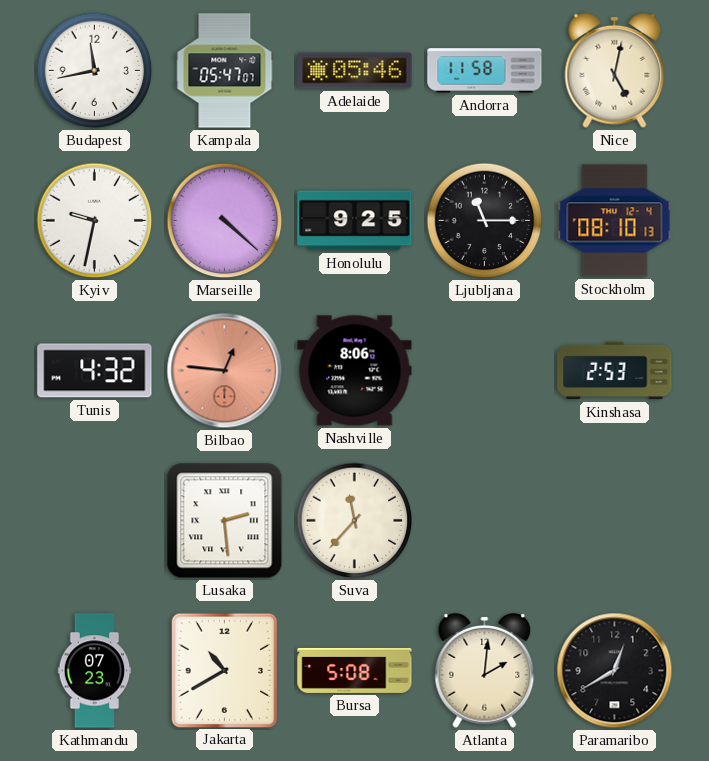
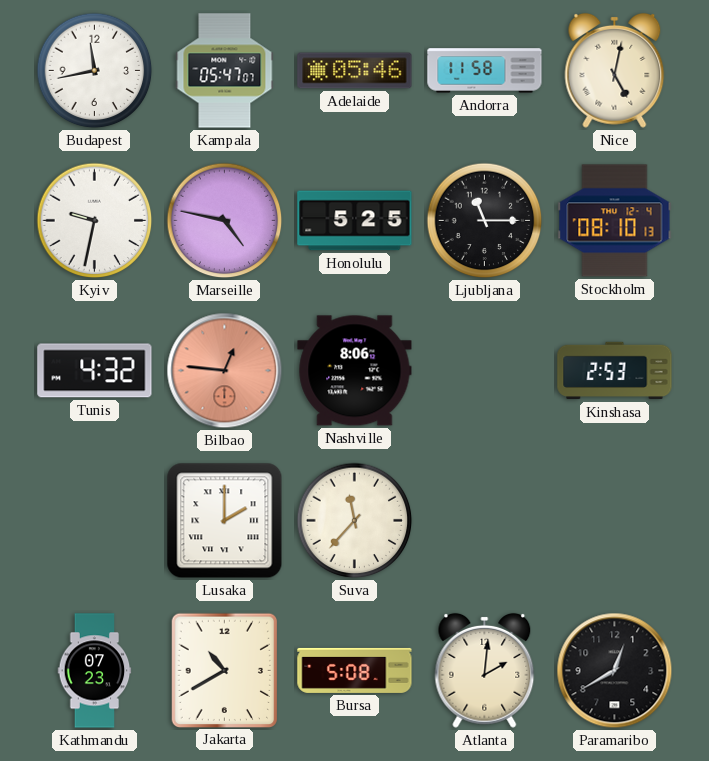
Marseille: 4:22 -> 4:47
Honolulu: 9:25 -> 5:25
Lusaka: 2:29 -> 2:00
